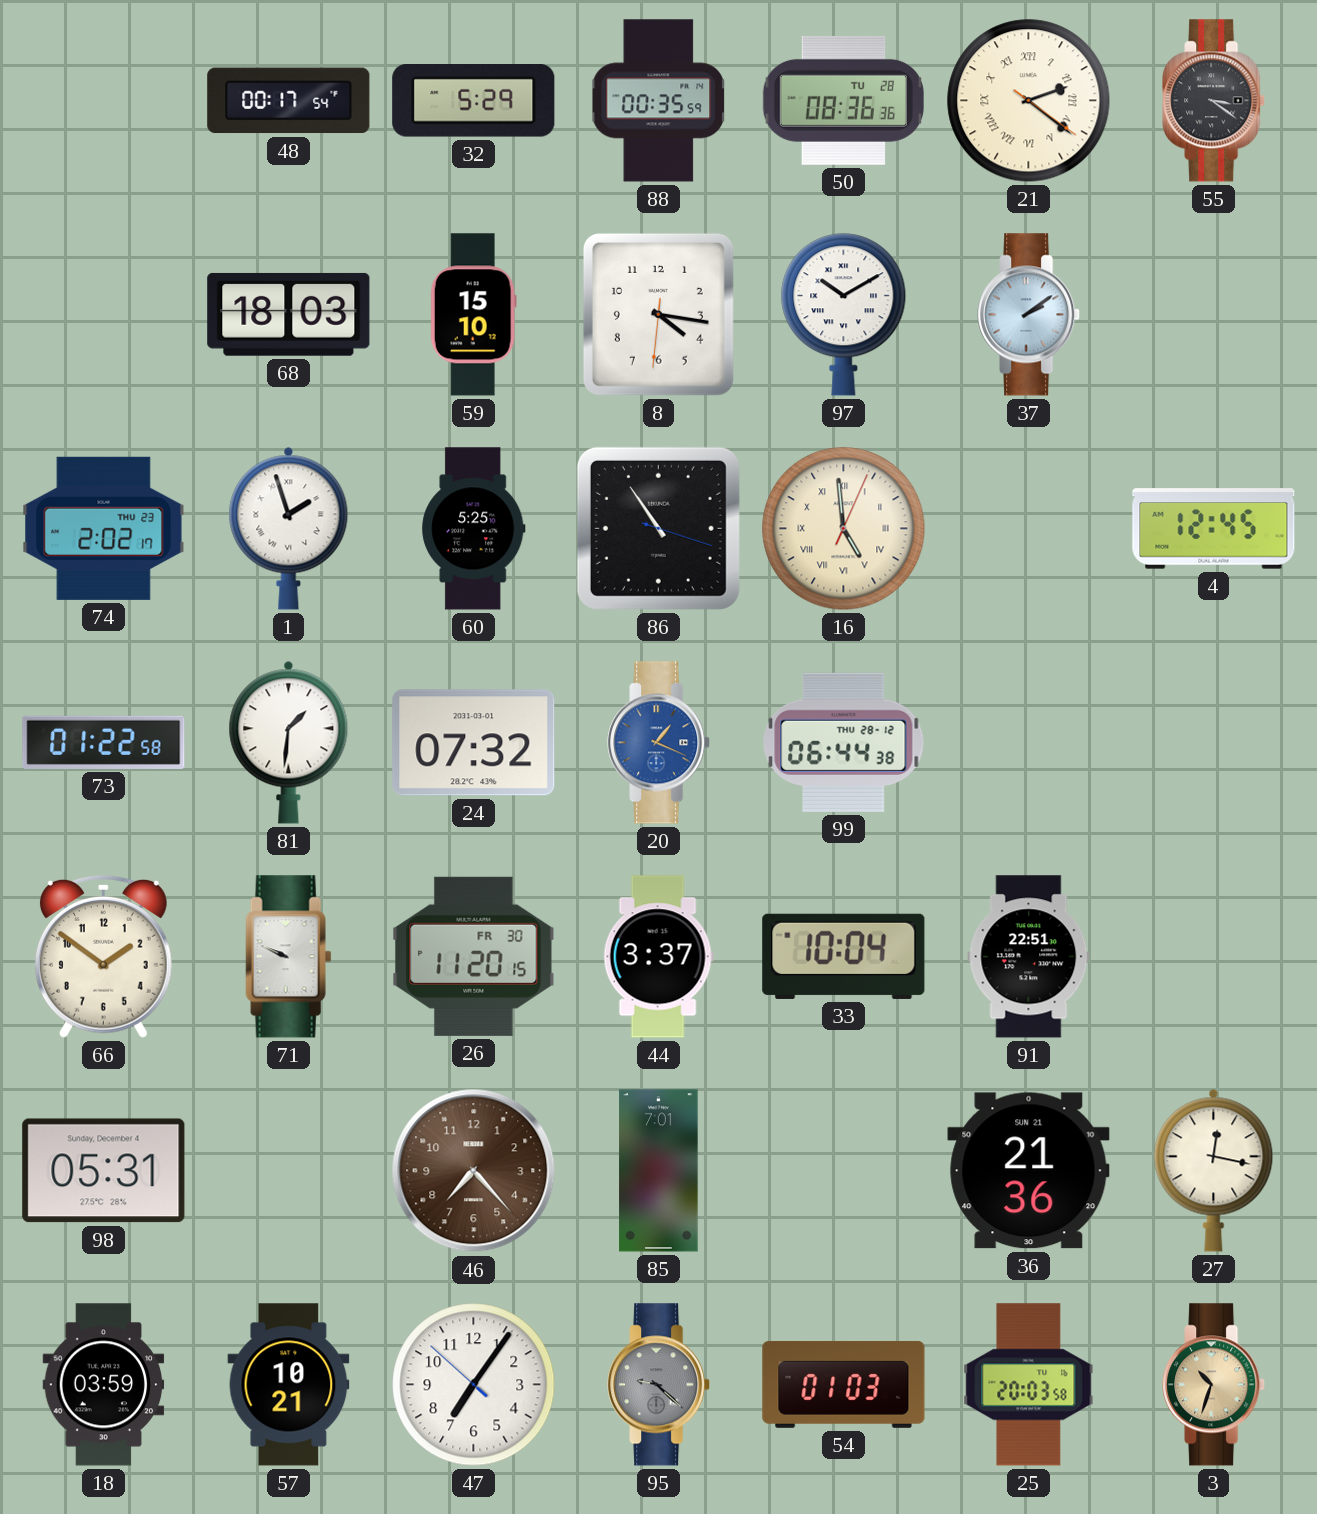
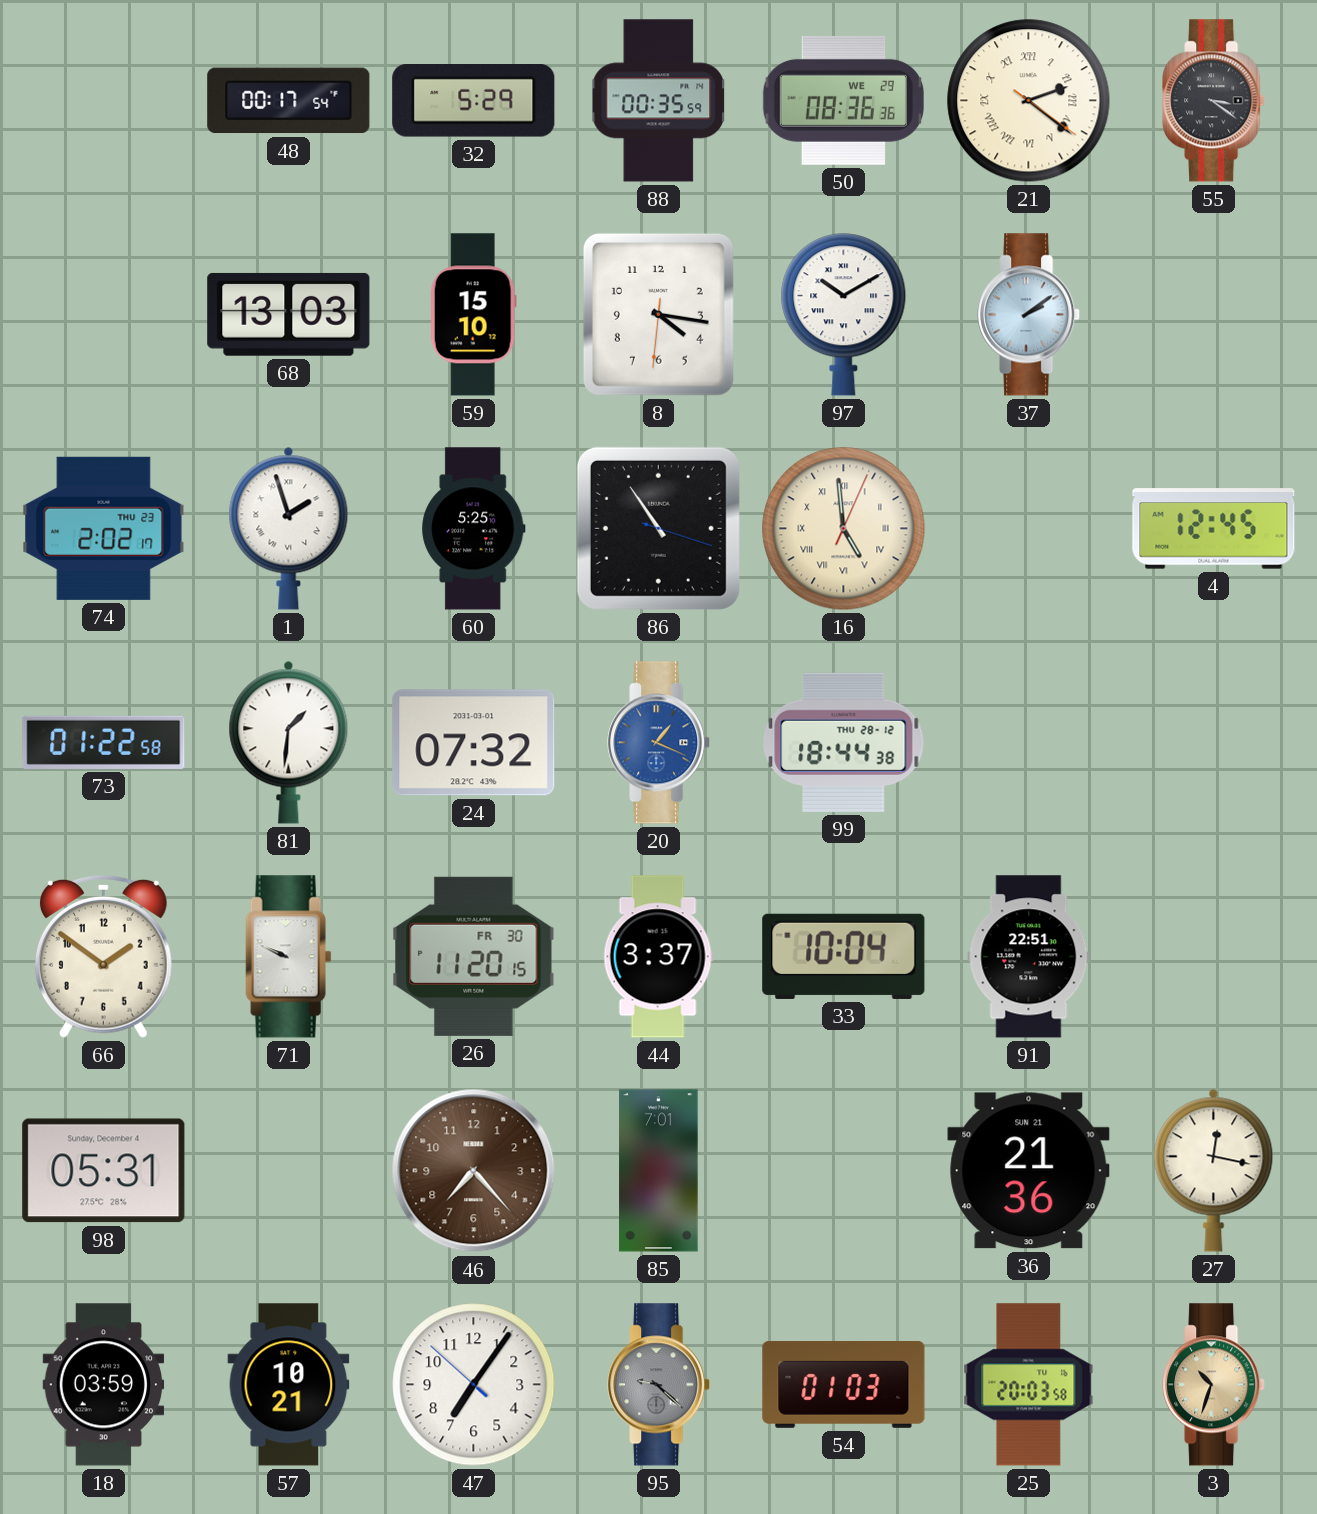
50 date: TU 28 -> WE 29
68: 18:03 -> 13:03
99: 06:44 -> 18:44
